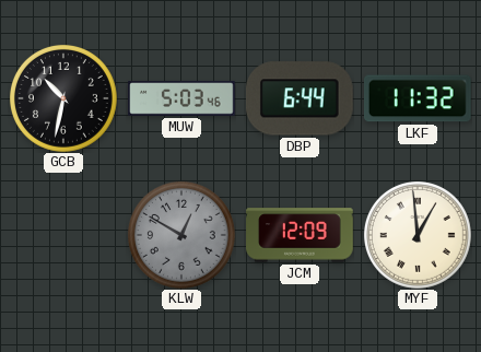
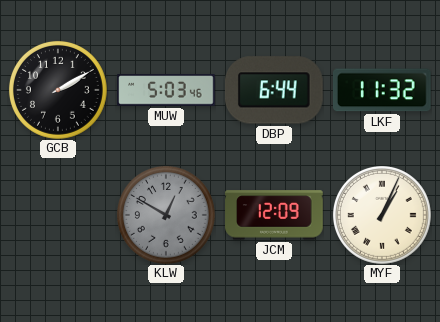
GCB: 10:32 -> 2:10
MYF: 12:59 -> 1:04
